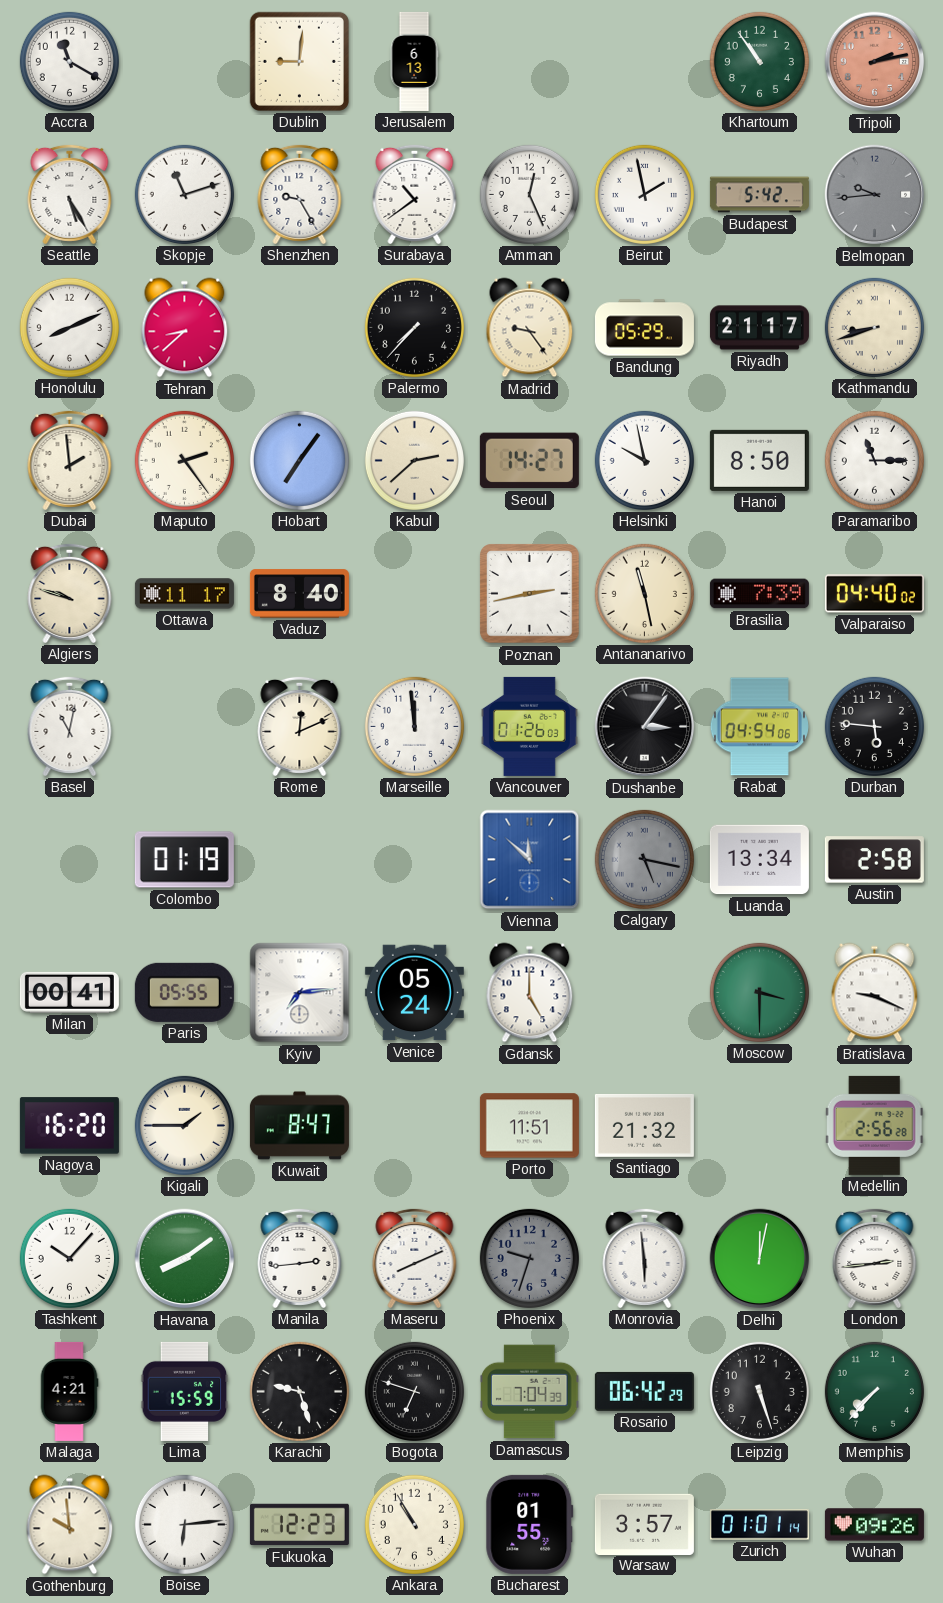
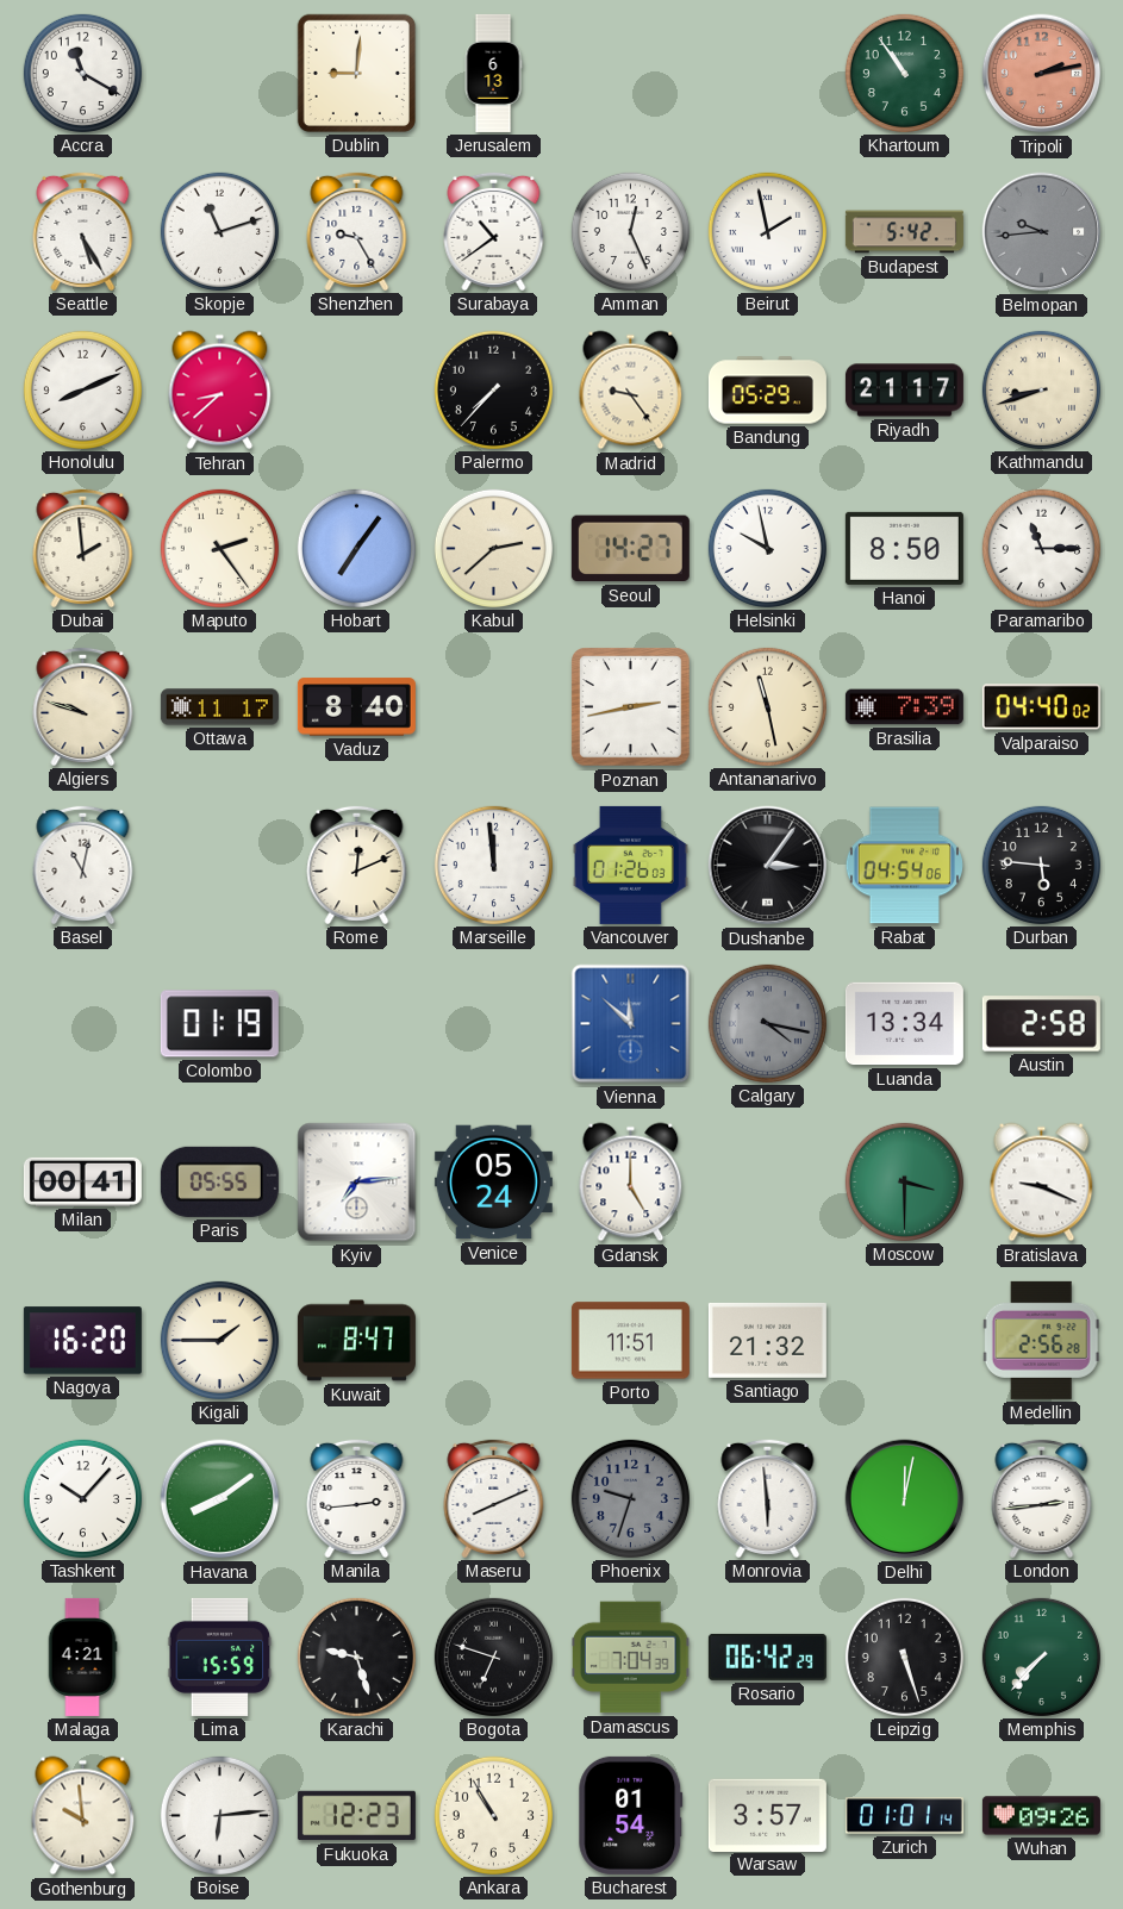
Calgary: 5:17 -> 4:17
Bucharest: 01:55 -> 01:54
